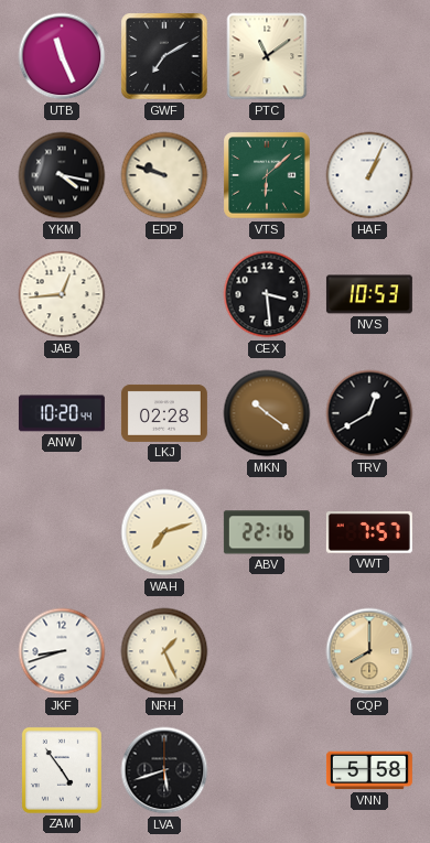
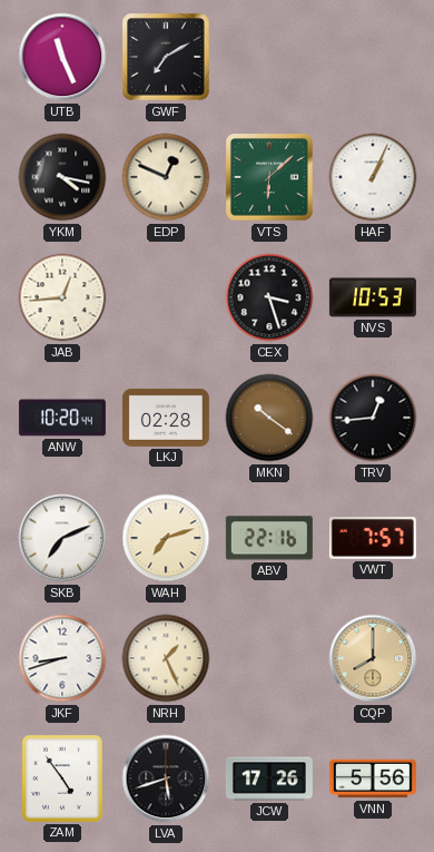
PTC: 11:09 -> none
EDP: 9:48 -> 12:49
CEX: 3:29 -> 3:27
TRV: 12:40 -> 12:44
SKB: none -> 7:11
JCW: none -> 17:26
VNN: 5:58 -> 5:56
